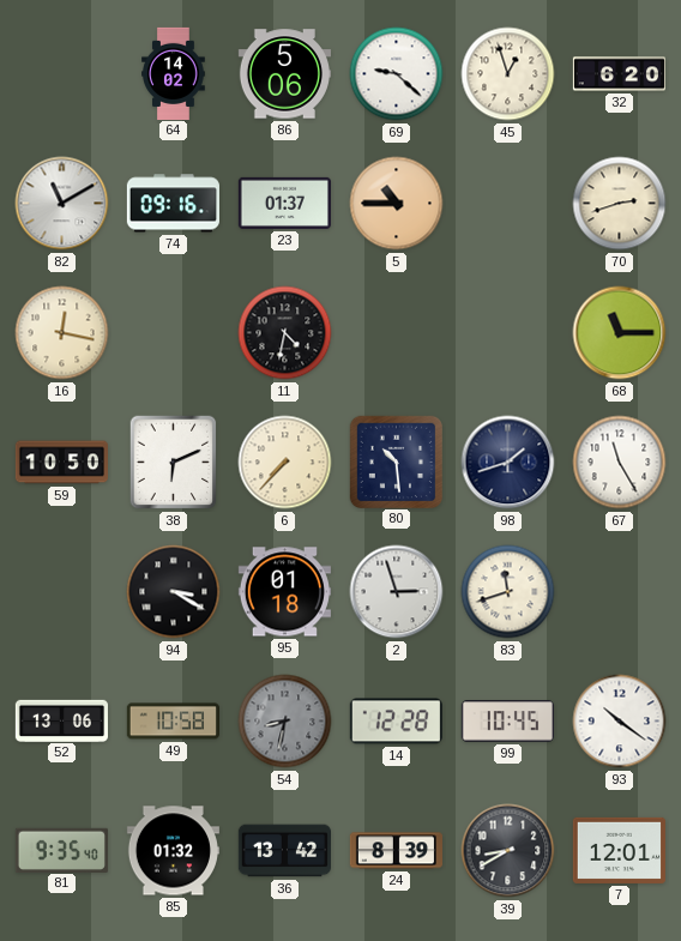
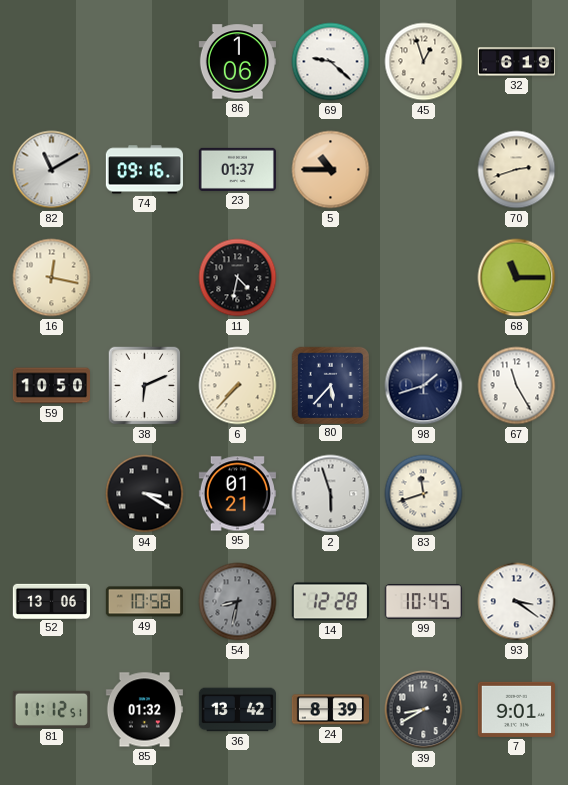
64: 14:02 -> none
86: 5:06 -> 1:06
32: 6:20 -> 6:19
80: 10:29 -> 5:37
95: 01:18 -> 01:21
2: 2:57 -> 5:57
93: 10:21 -> 3:21
81: 9:35 -> 11:12
7: 12:01 -> 9:01
